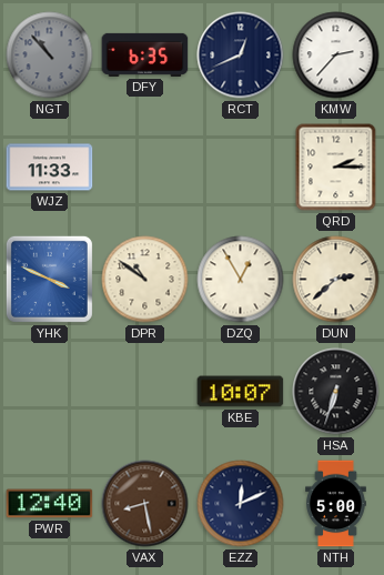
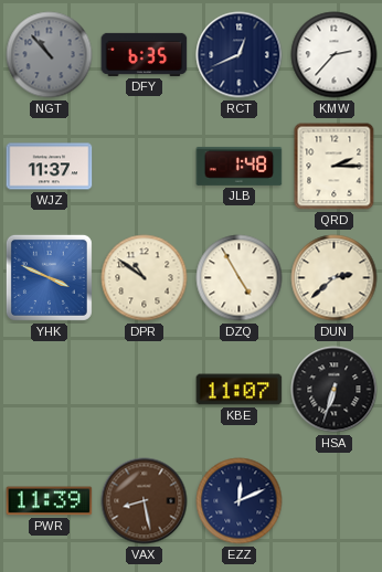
WJZ: 11:33 -> 11:37
JLB: none -> 1:48
DZQ: 12:55 -> 4:55
KBE: 10:07 -> 11:07
PWR: 12:40 -> 11:39
NTH: 5:00 -> none
